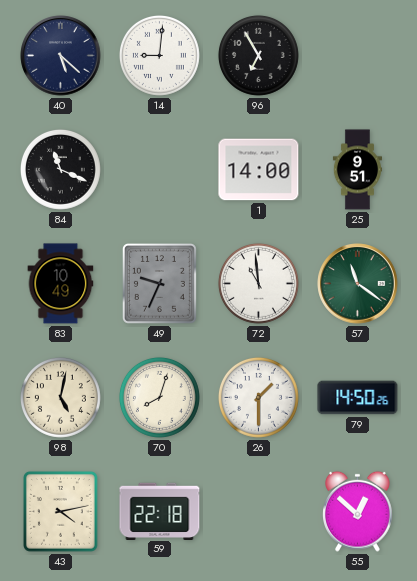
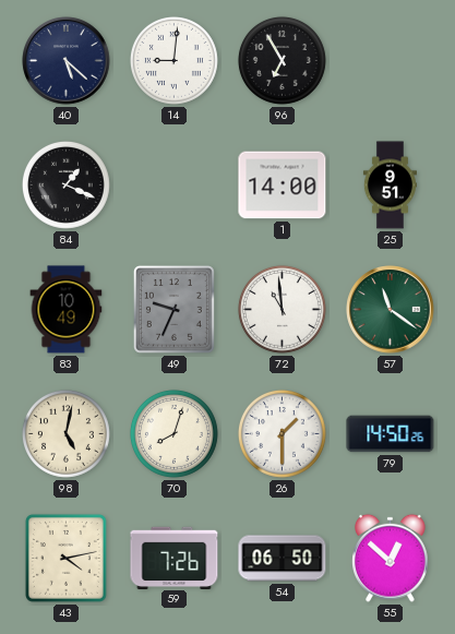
84: 11:19 -> 1:19
59: 22:18 -> 7:26
54: none -> 06:50
